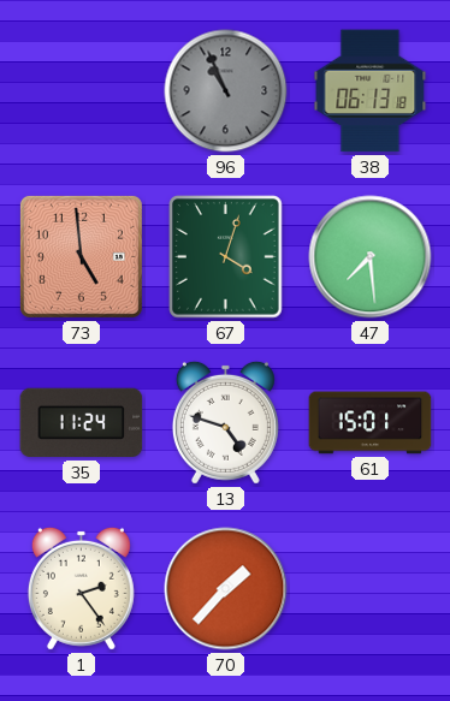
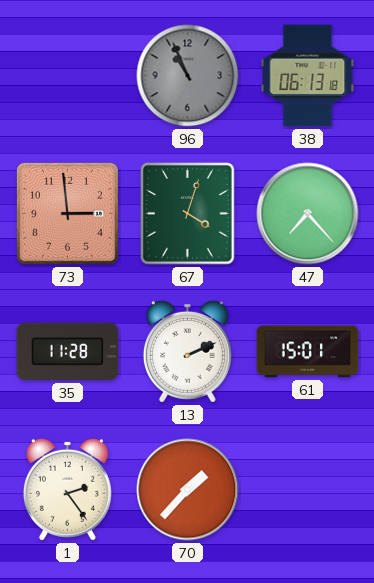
73: 4:59 -> 2:59
47: 7:29 -> 7:23
35: 11:24 -> 11:28
13: 4:48 -> 2:11
